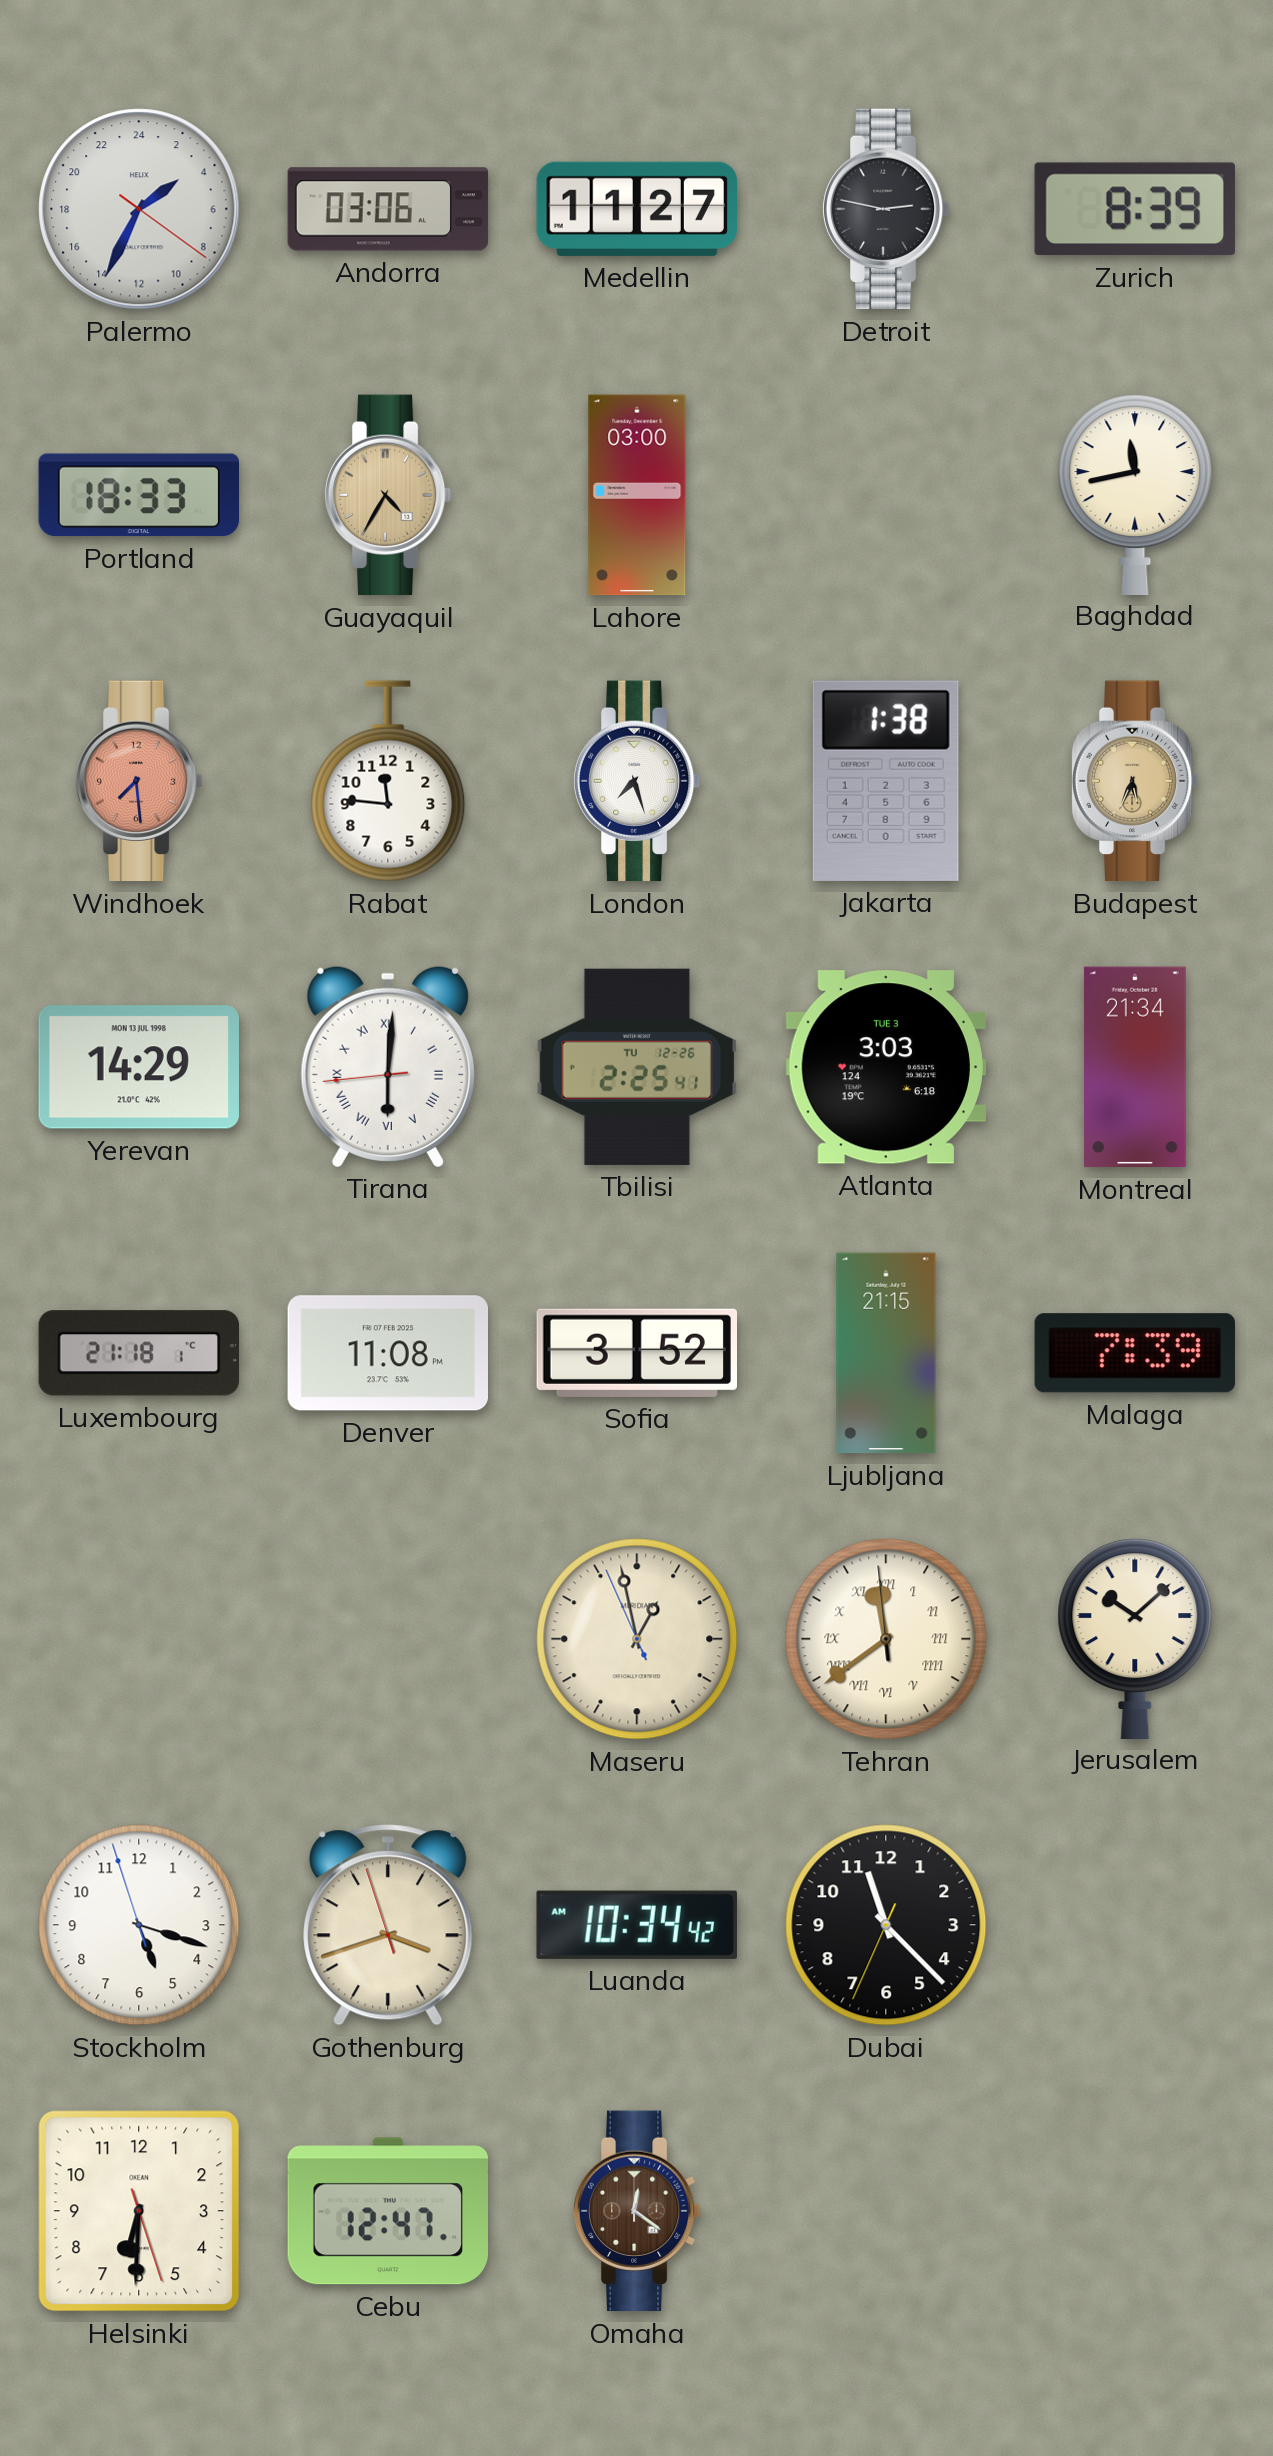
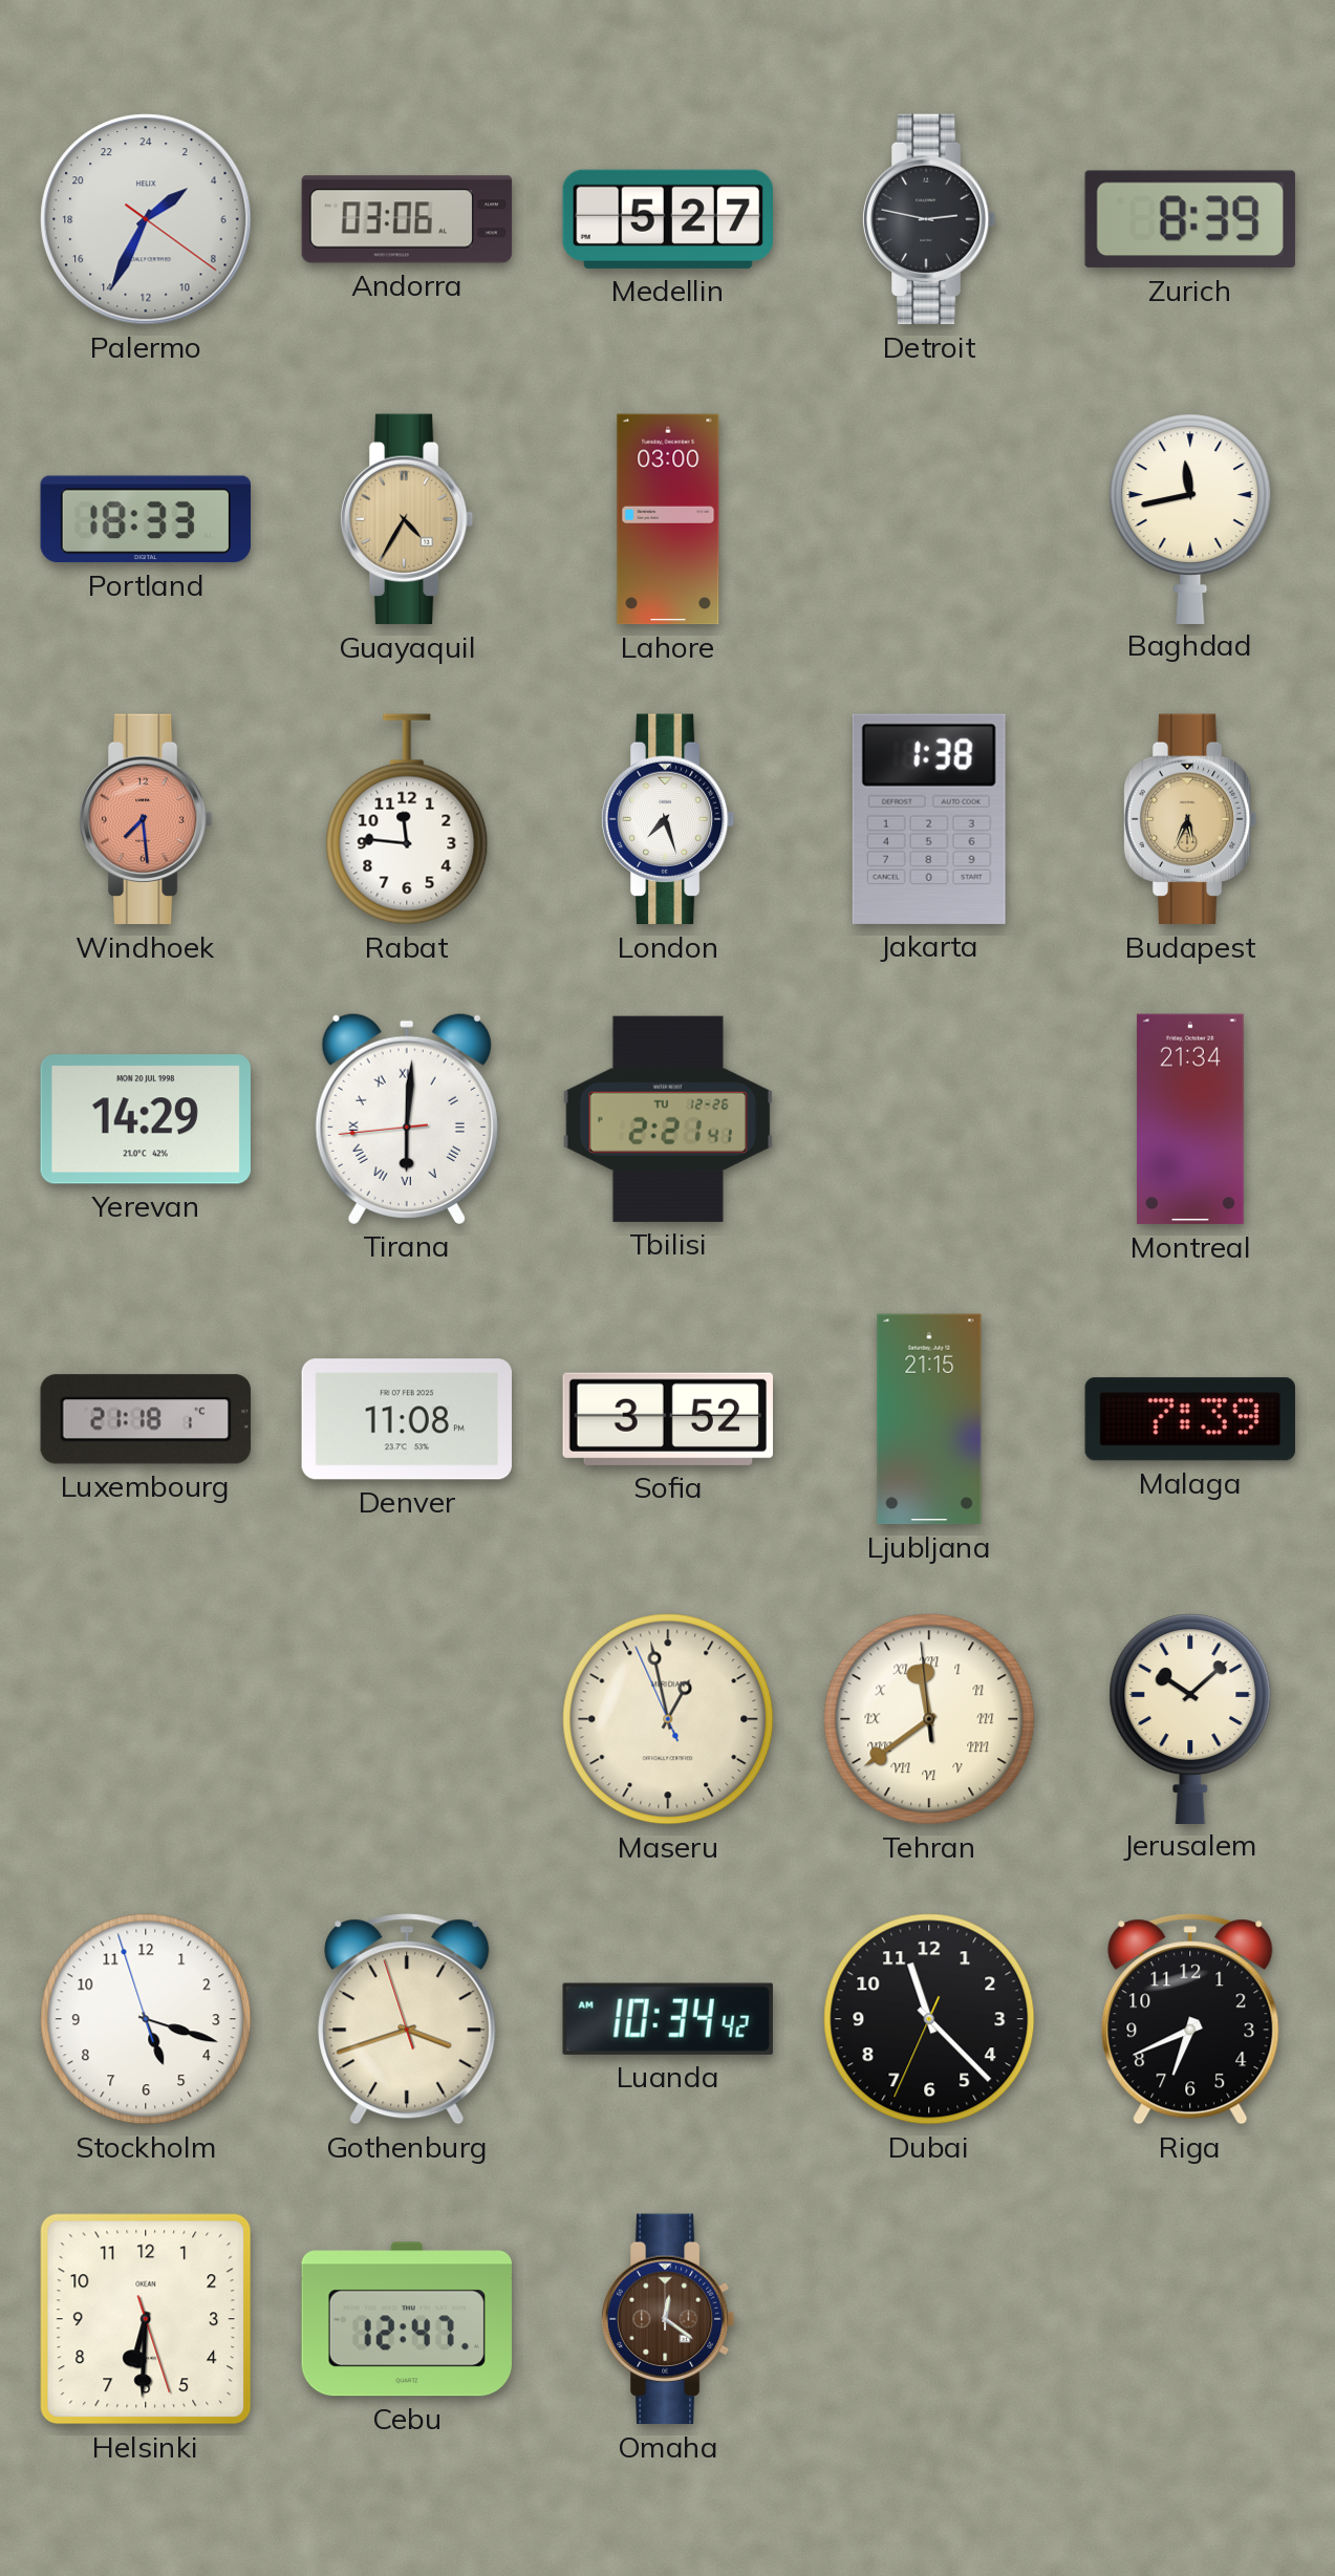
Medellin: 11:27 -> 5:27
Yerevan date: MON 13 JUL 1998 -> MON 20 JUL 1998
Tbilisi: 2:25 -> 2:21
Atlanta: 3:03 -> none
Riga: none -> 6:41
